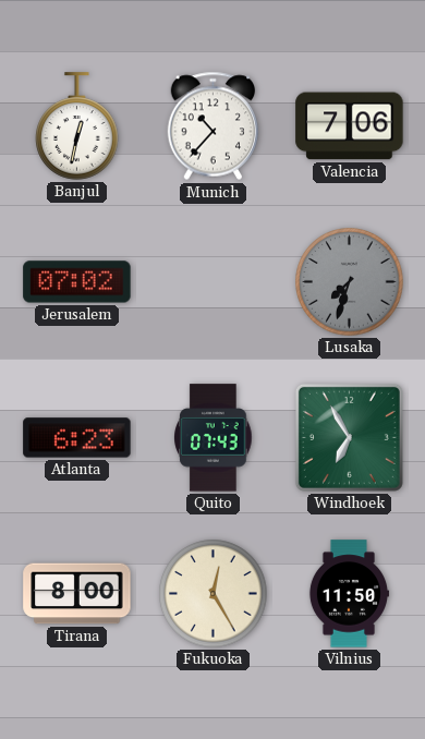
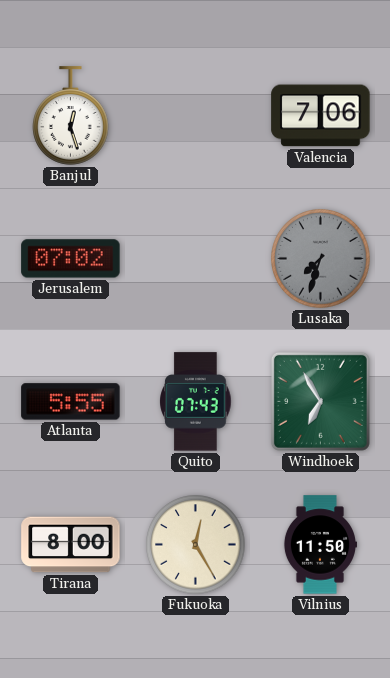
Banjul: 12:32 -> 12:27
Munich: 10:37 -> none
Atlanta: 6:23 -> 5:55
